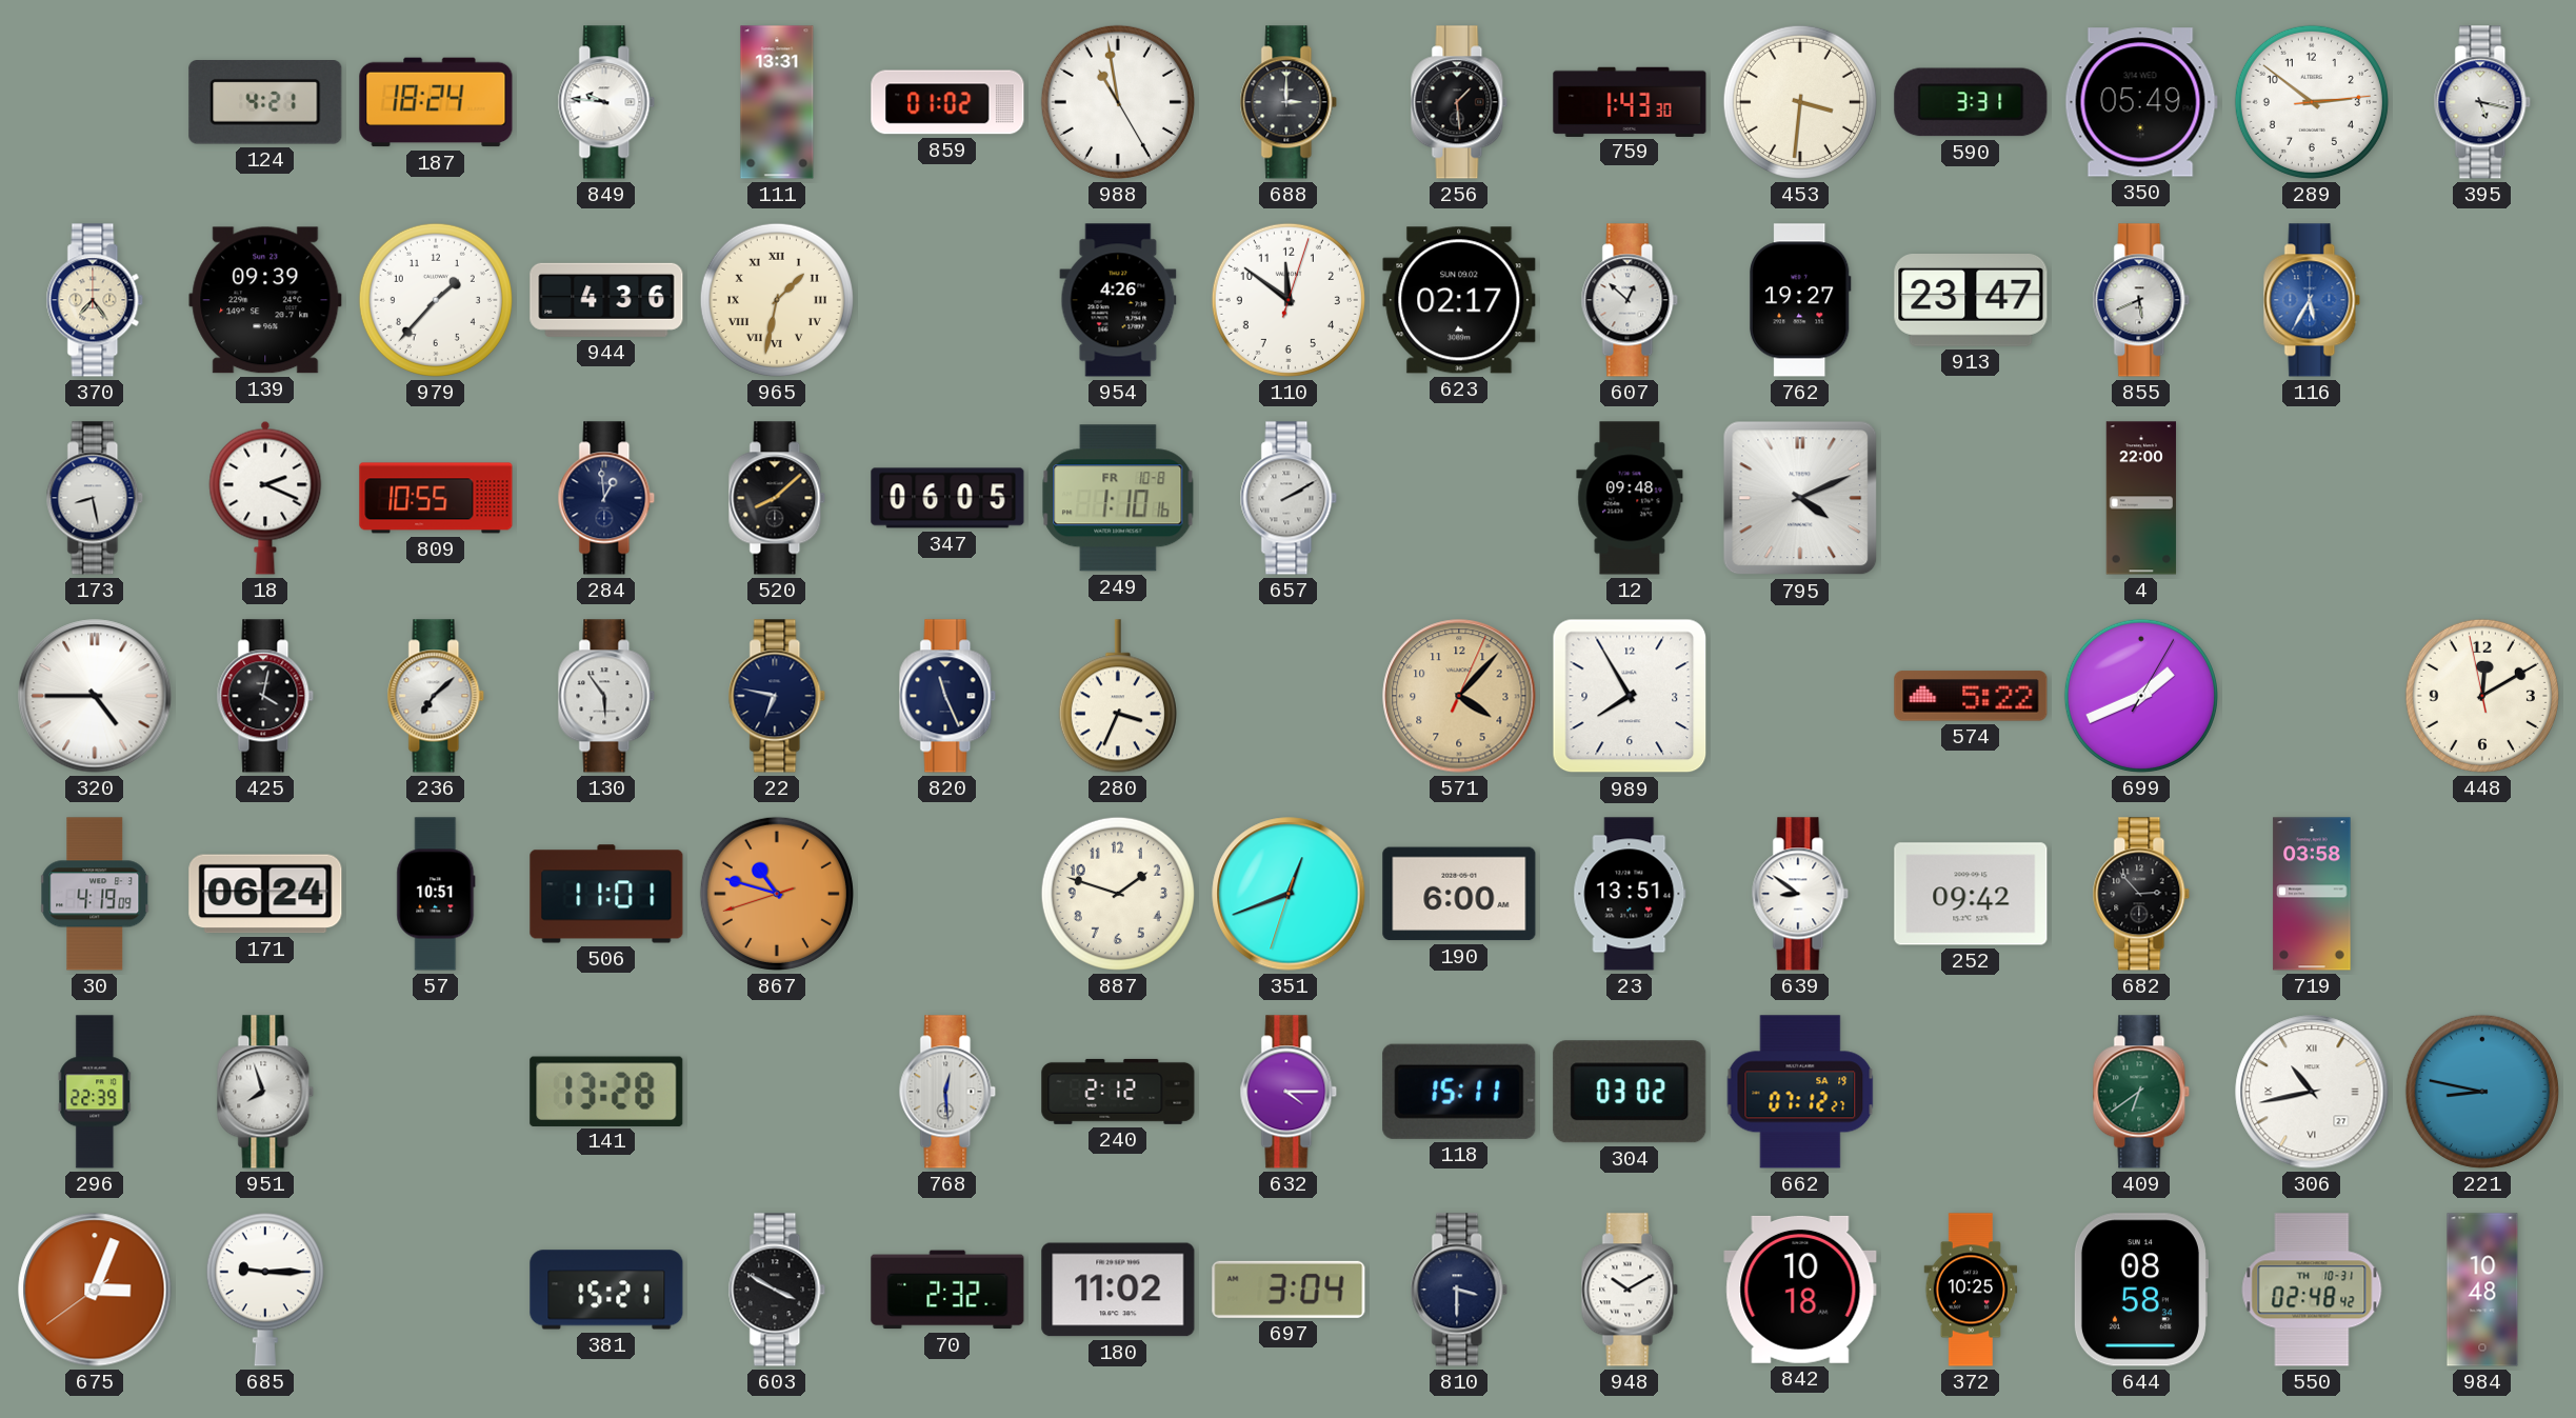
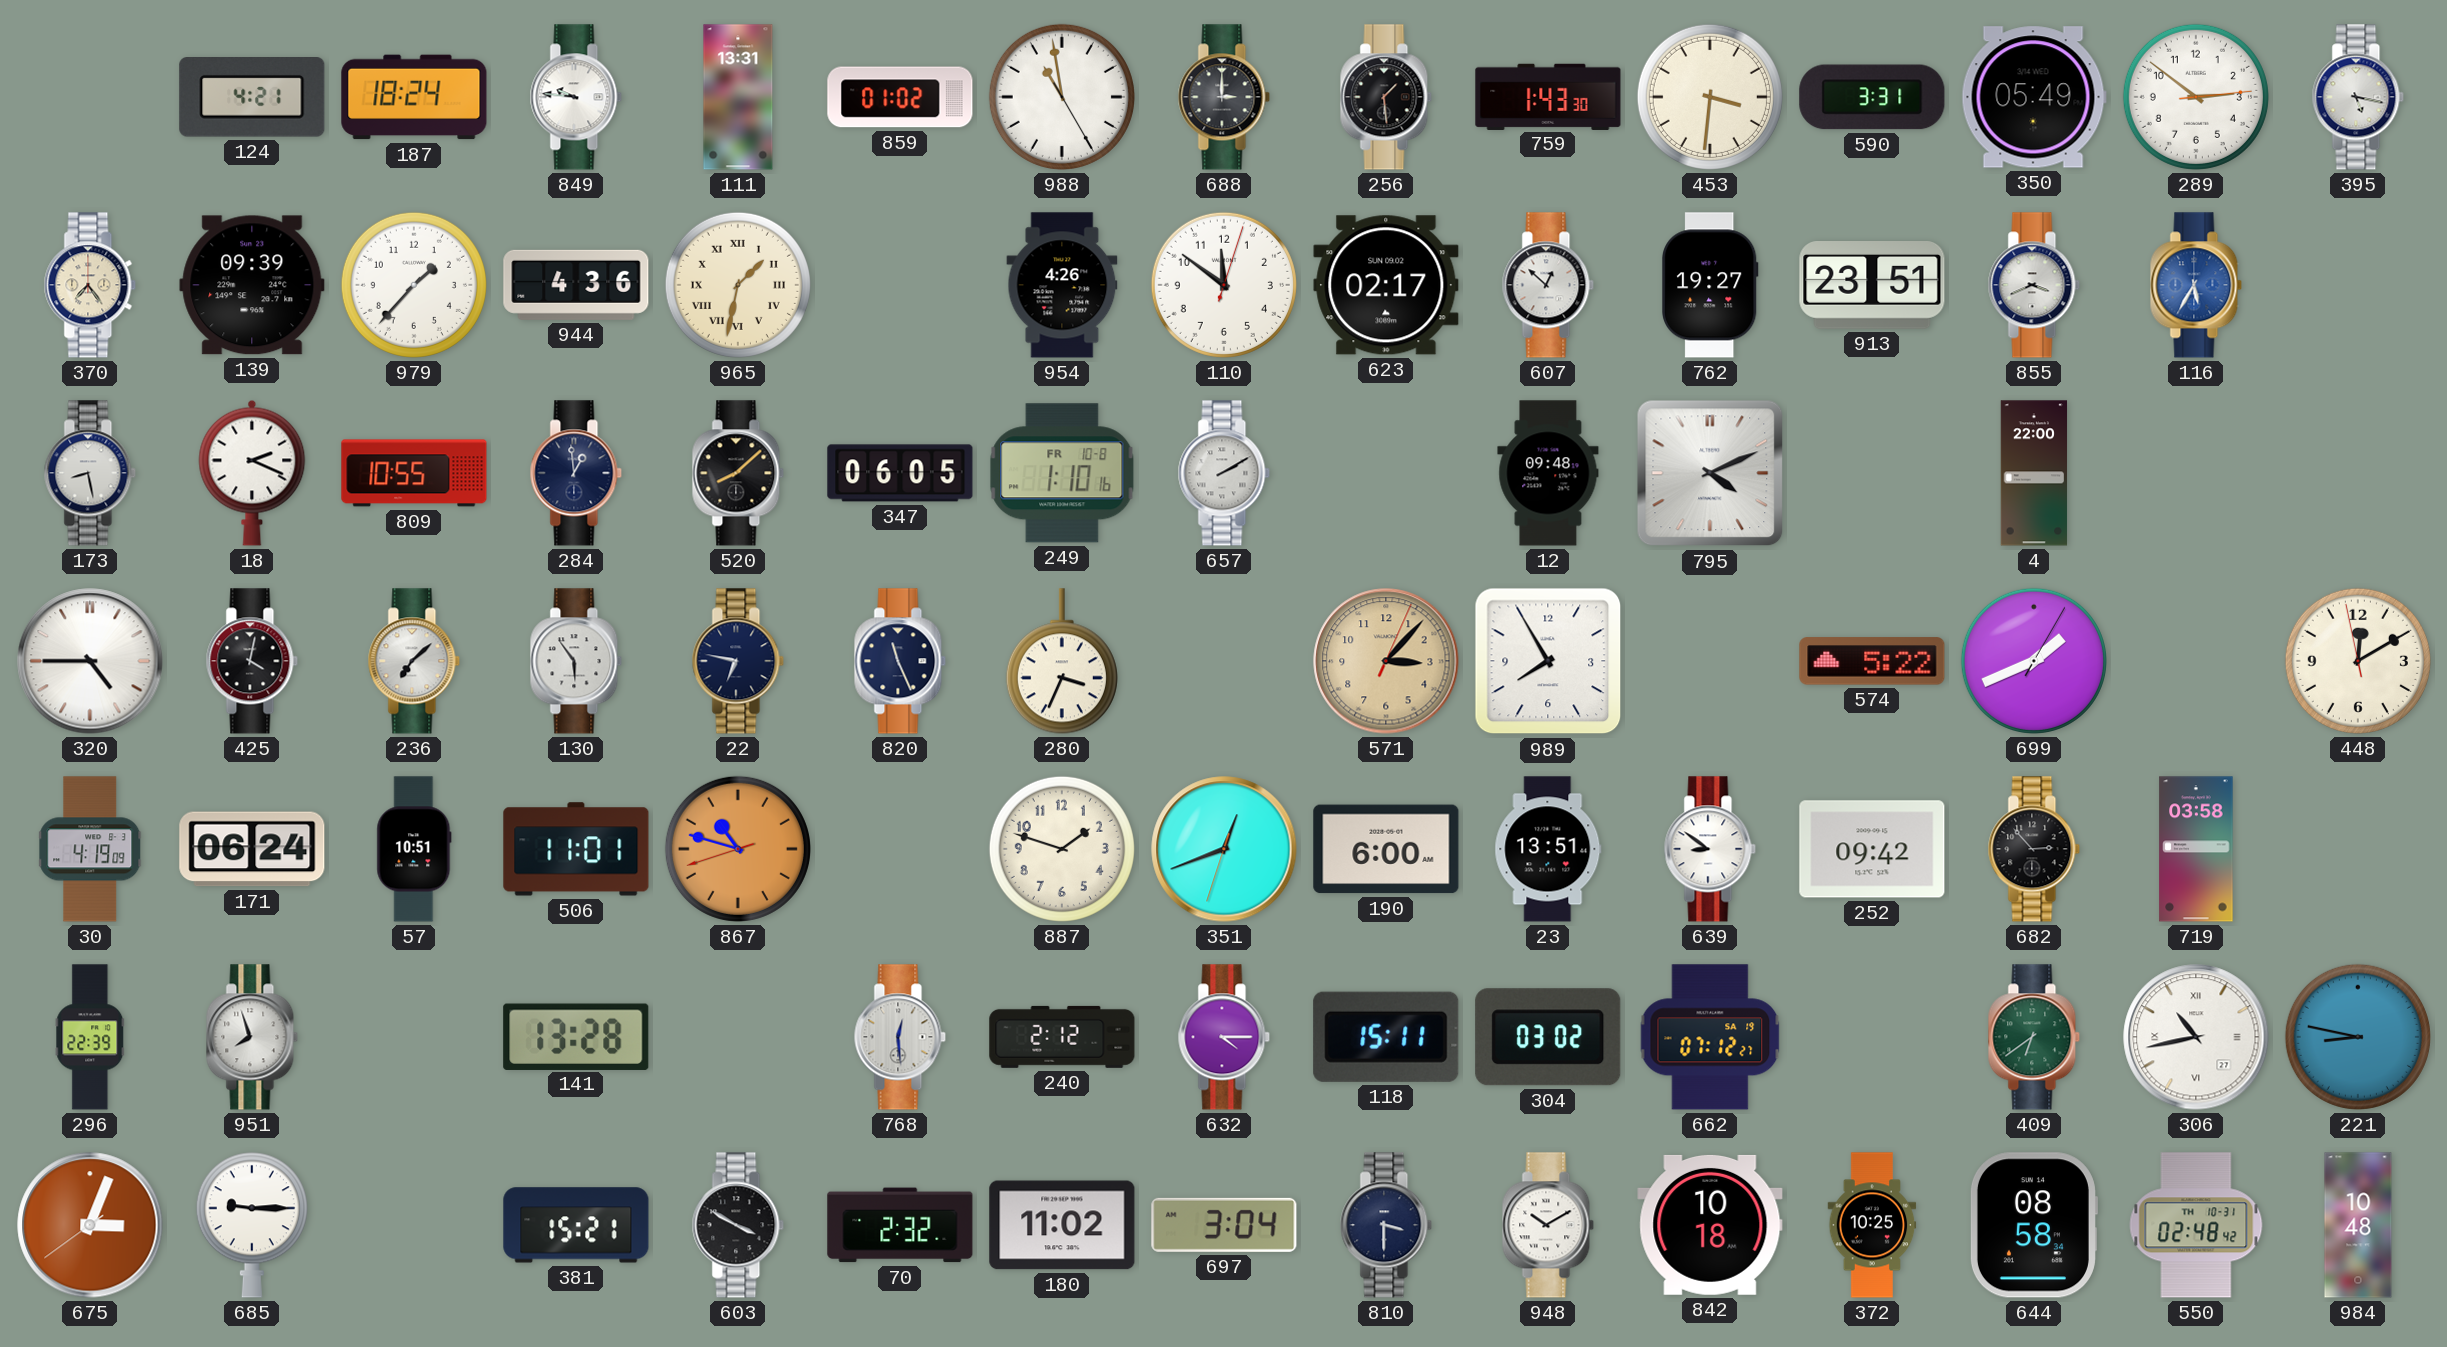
913: 23:47 -> 23:51
855: 5:41 -> 3:41
571: 4:07 -> 3:07
